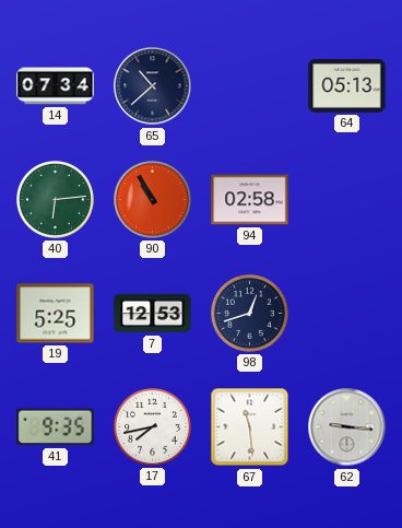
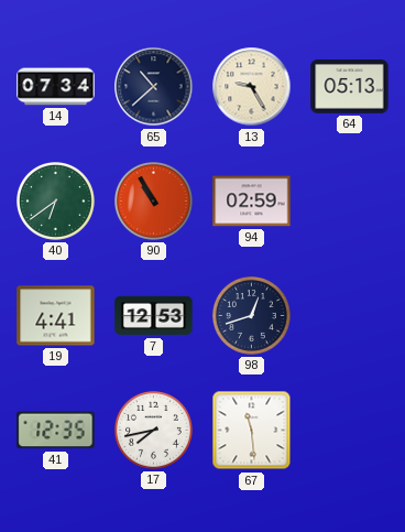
13: none -> 9:25
40: 6:14 -> 6:39
94: 02:58 -> 02:59
19: 5:25 -> 4:41
41: 9:35 -> 12:35
62: 9:16 -> none
